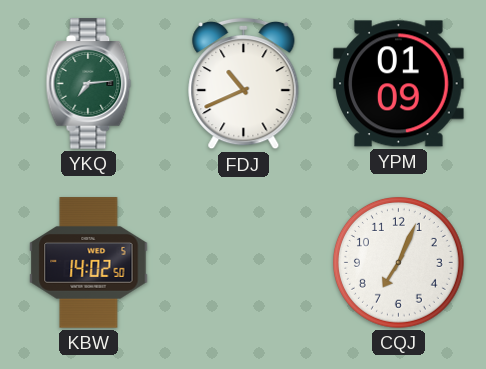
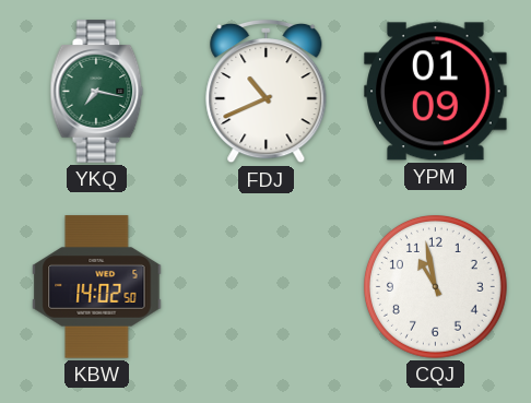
YKQ: 7:14 -> 7:17
CQJ: 7:04 -> 10:58
